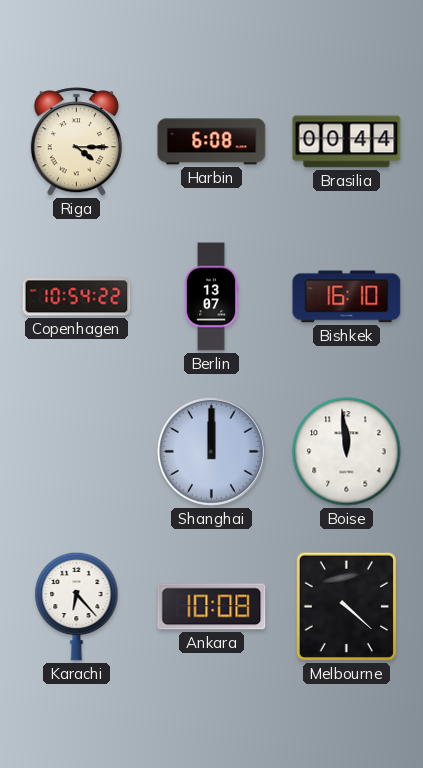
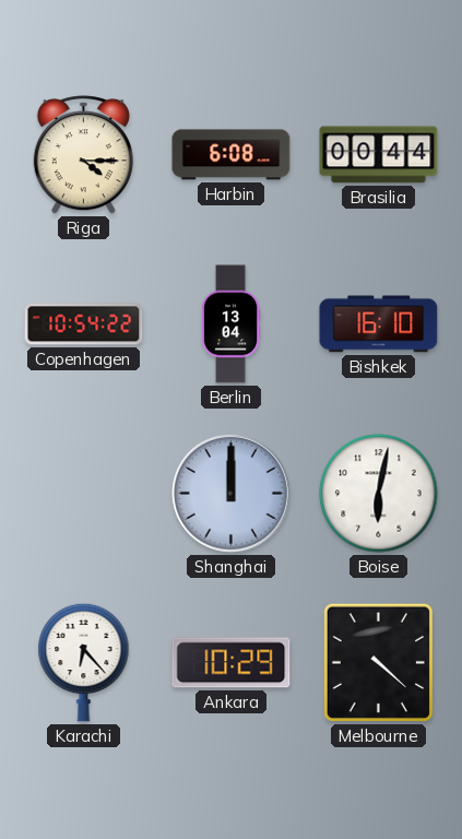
Berlin: 13:07 -> 13:04
Boise: 11:59 -> 6:02
Ankara: 10:08 -> 10:29
